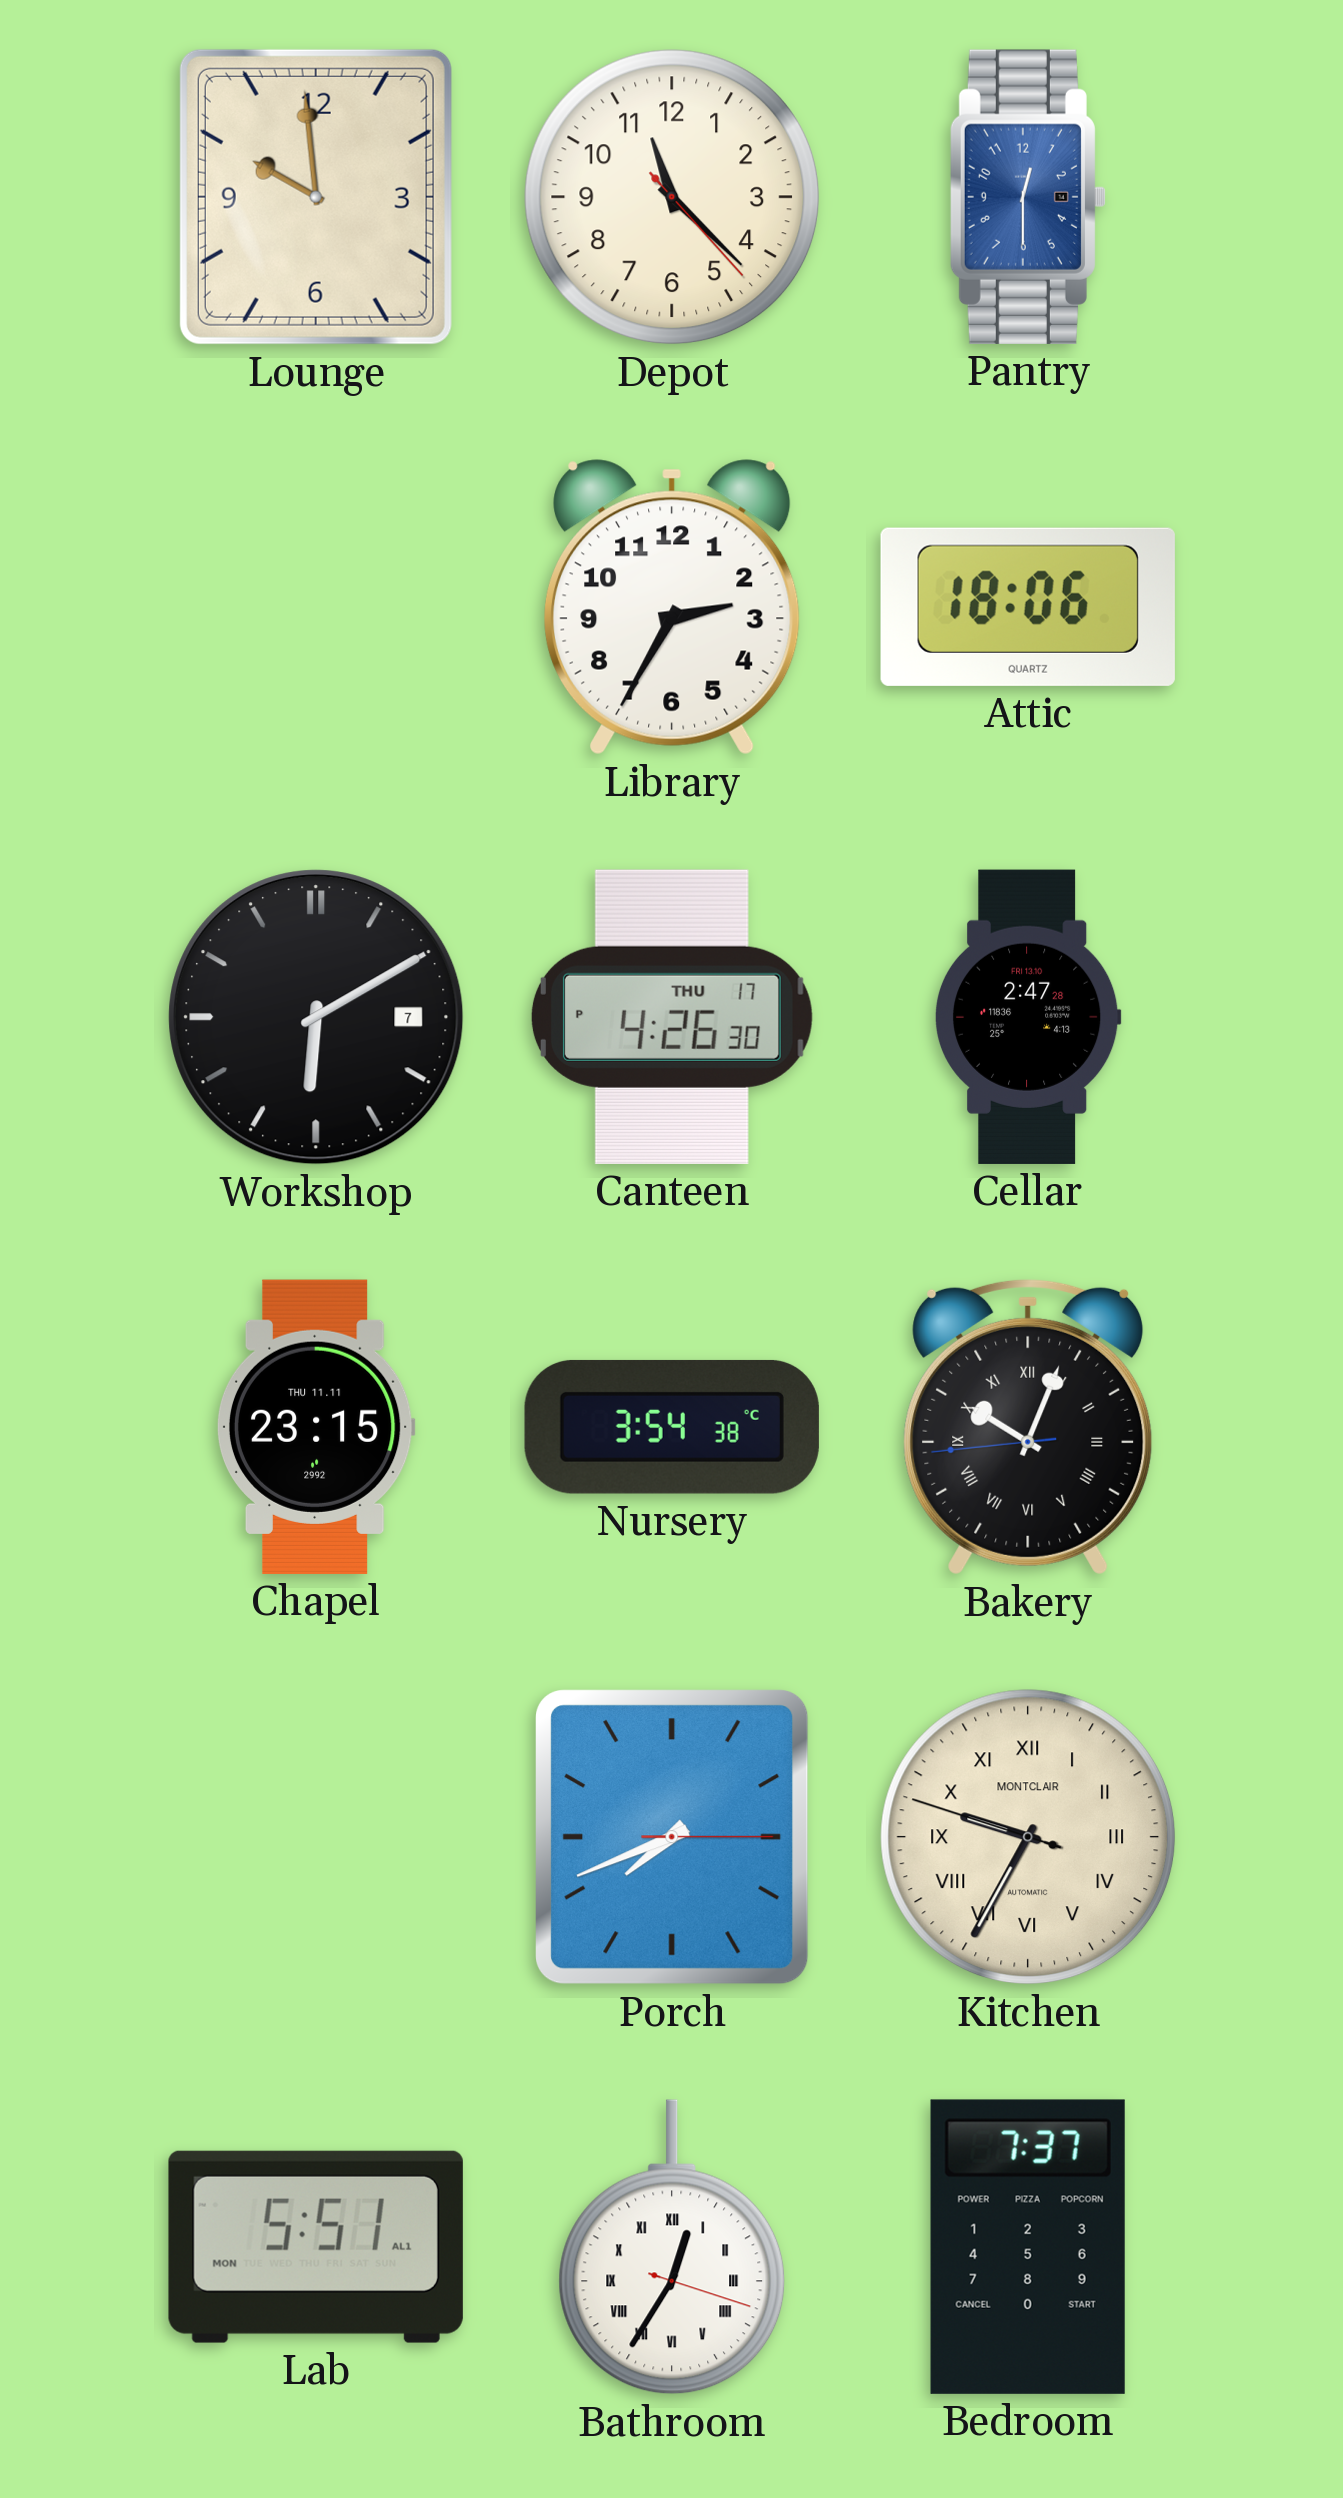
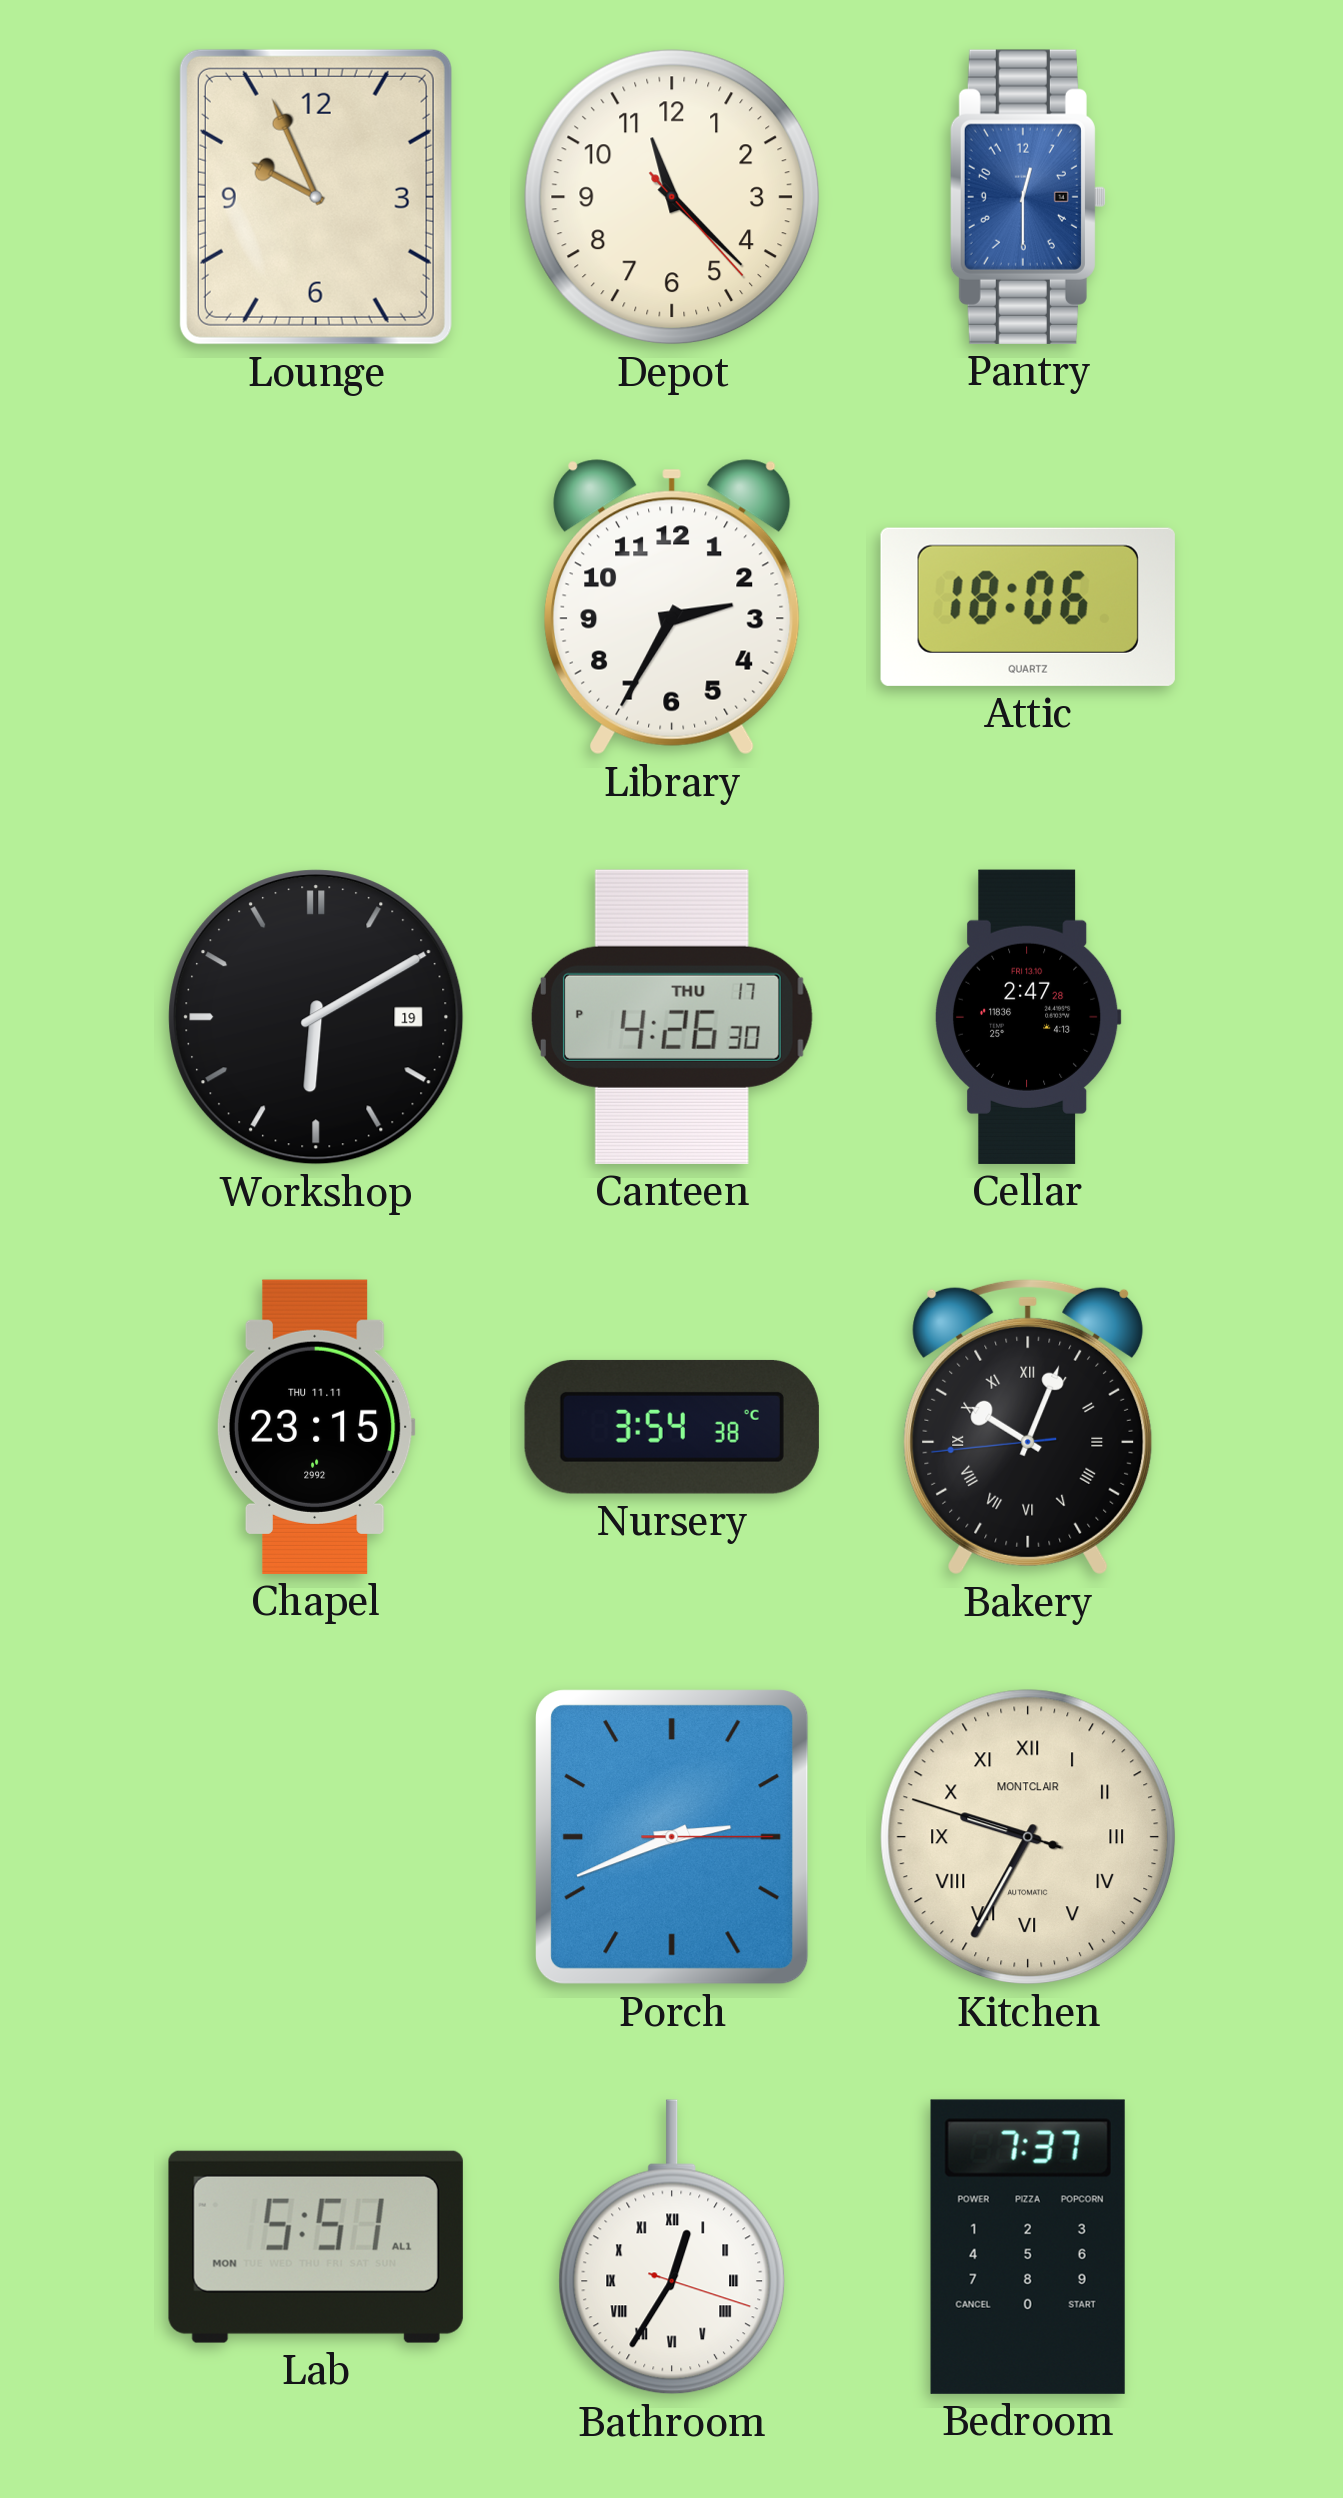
Lounge: 9:59 -> 9:56
Workshop date: 7 -> 19
Porch: 7:41 -> 2:41
